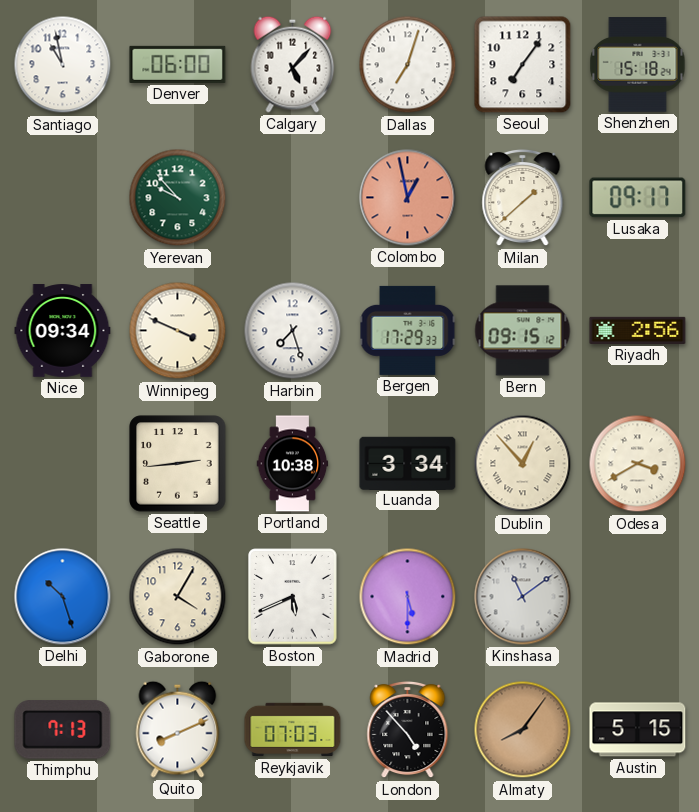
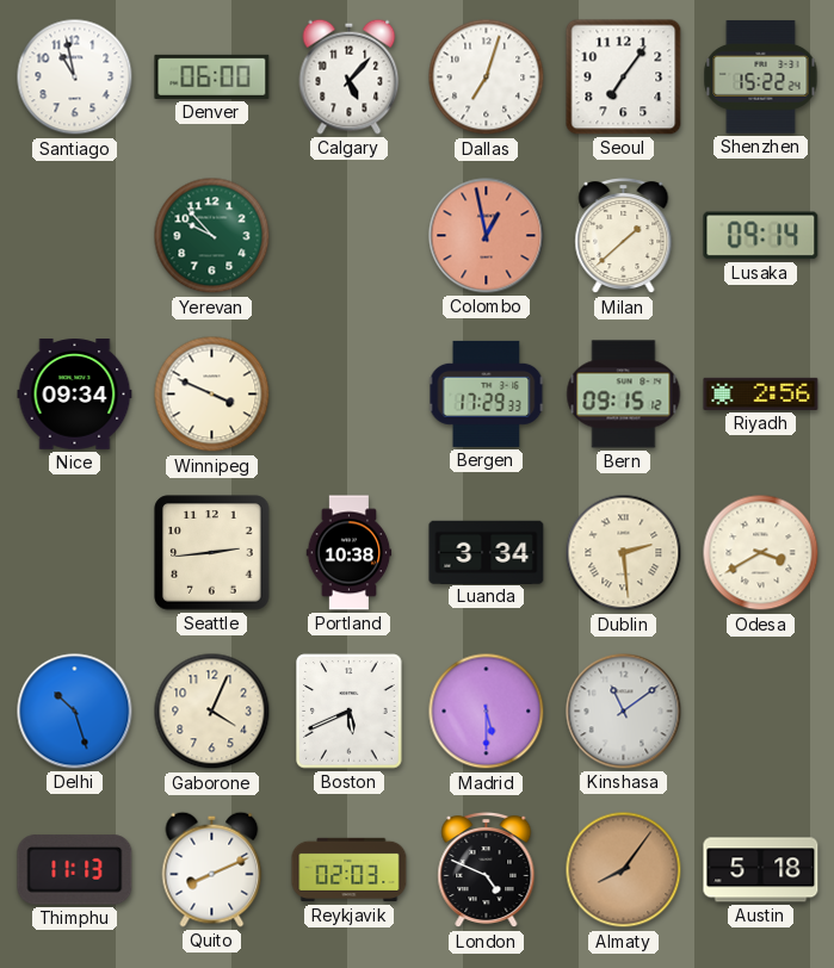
Shenzhen: 15:18 -> 15:22
Lusaka: 09:17 -> 09:14
Harbin: 7:27 -> none
Dublin: 12:53 -> 2:29
Gaborone: 4:05 -> 4:04
Thimphu: 7:13 -> 11:13
Reykjavik: 07:03 -> 02:03
London: 4:53 -> 4:49
Austin: 5:15 -> 5:18
